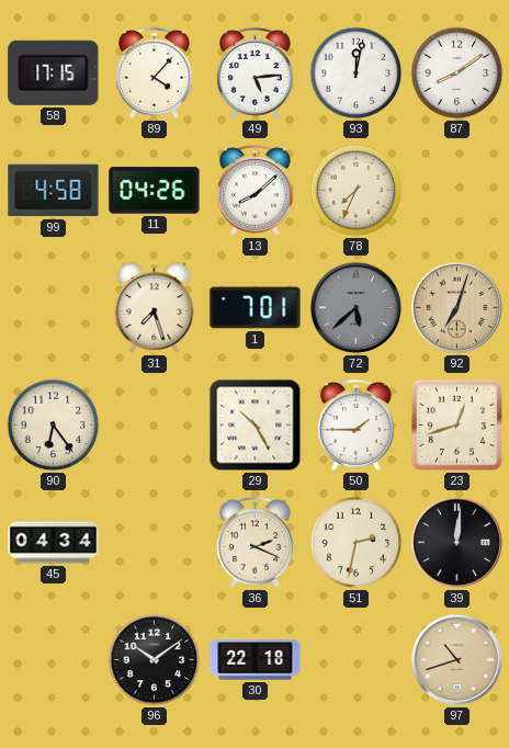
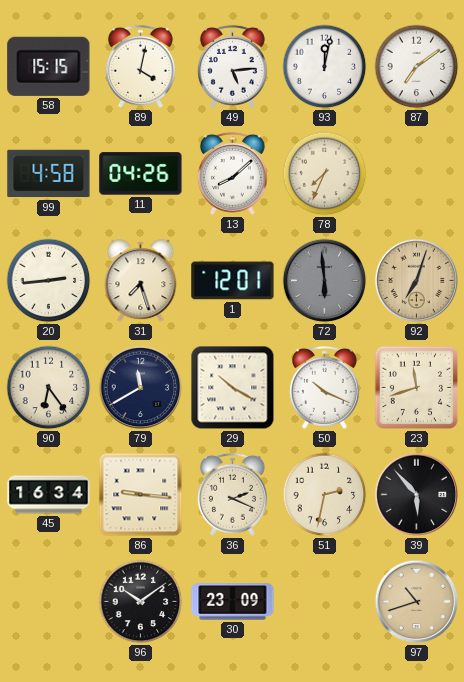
58: 17:15 -> 15:15
89: 4:07 -> 4:02
87: 8:09 -> 7:09
20: none -> 2:44
1: 7:01 -> 12:01
72: 5:38 -> 5:59
79: none -> 11:40
29: 10:25 -> 10:20
50: 1:45 -> 10:19
23: 12:42 -> 11:42
45: 04:34 -> 16:34
86: none -> 9:16
39: 12:01 -> 5:53
30: 22:18 -> 23:09
